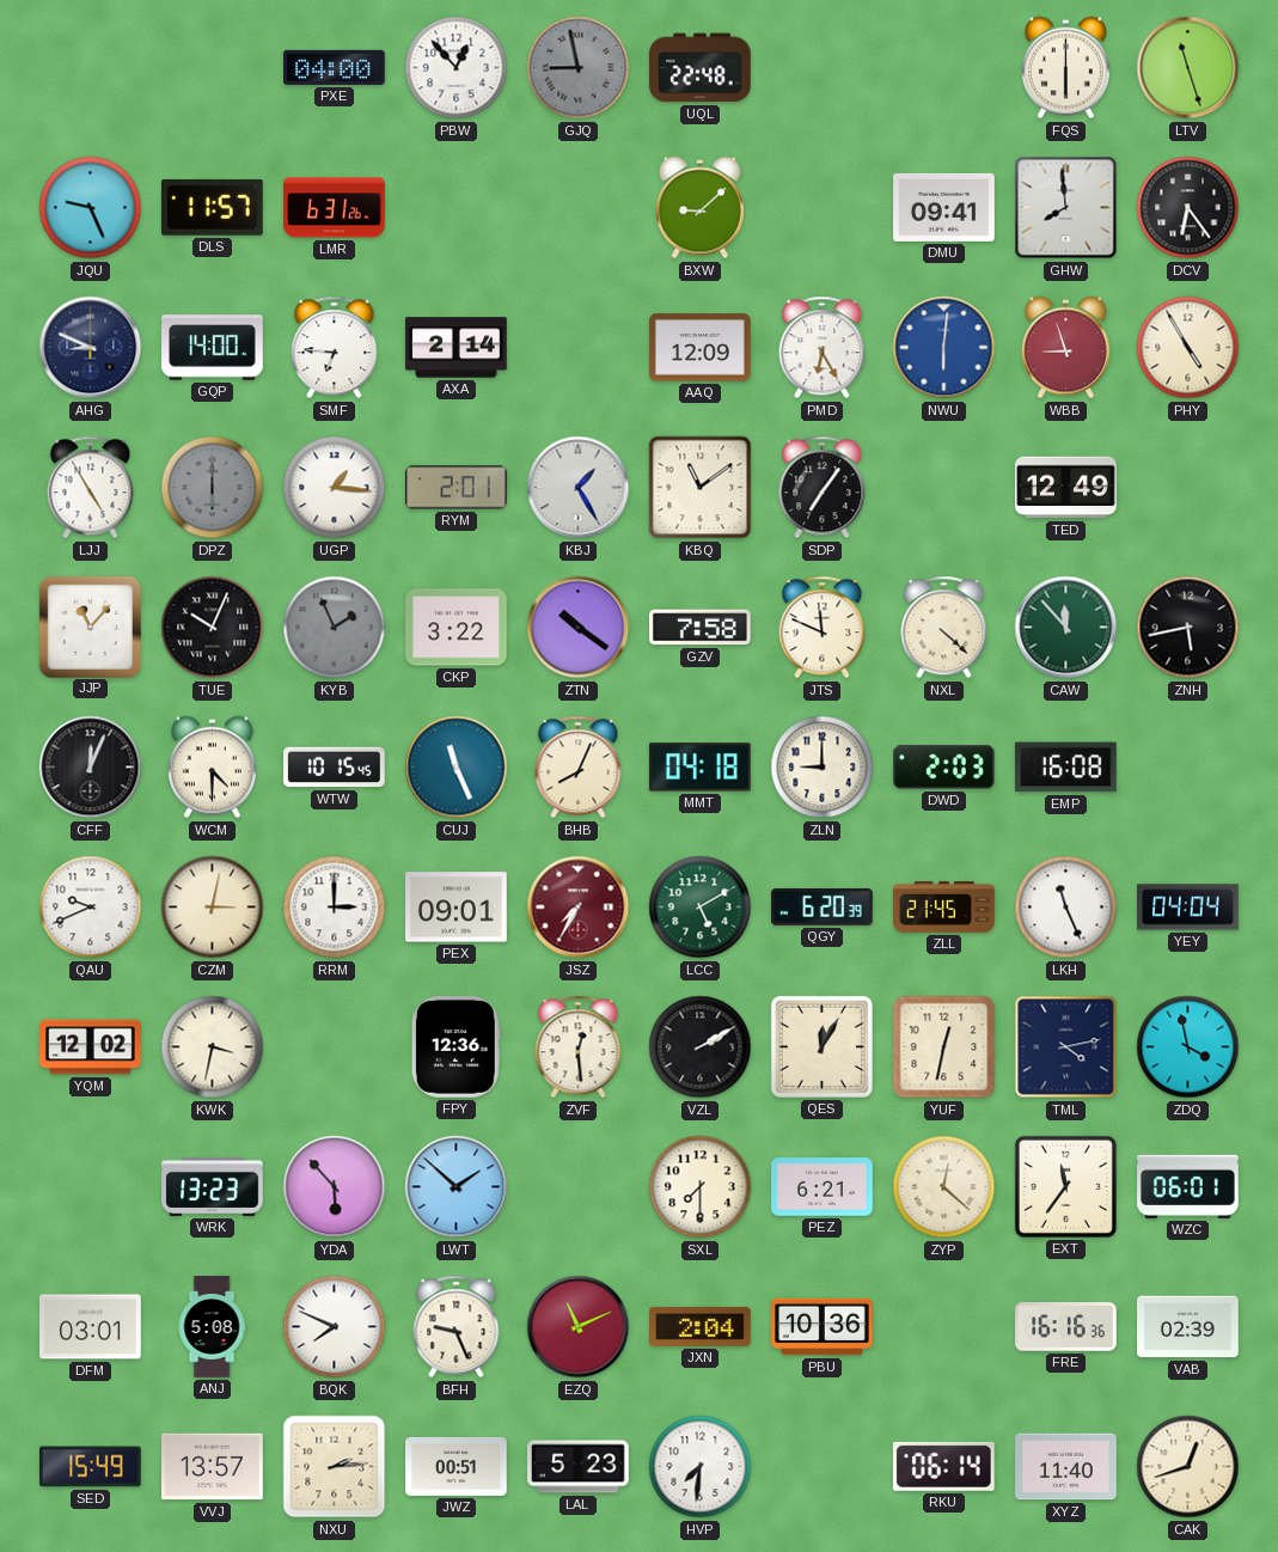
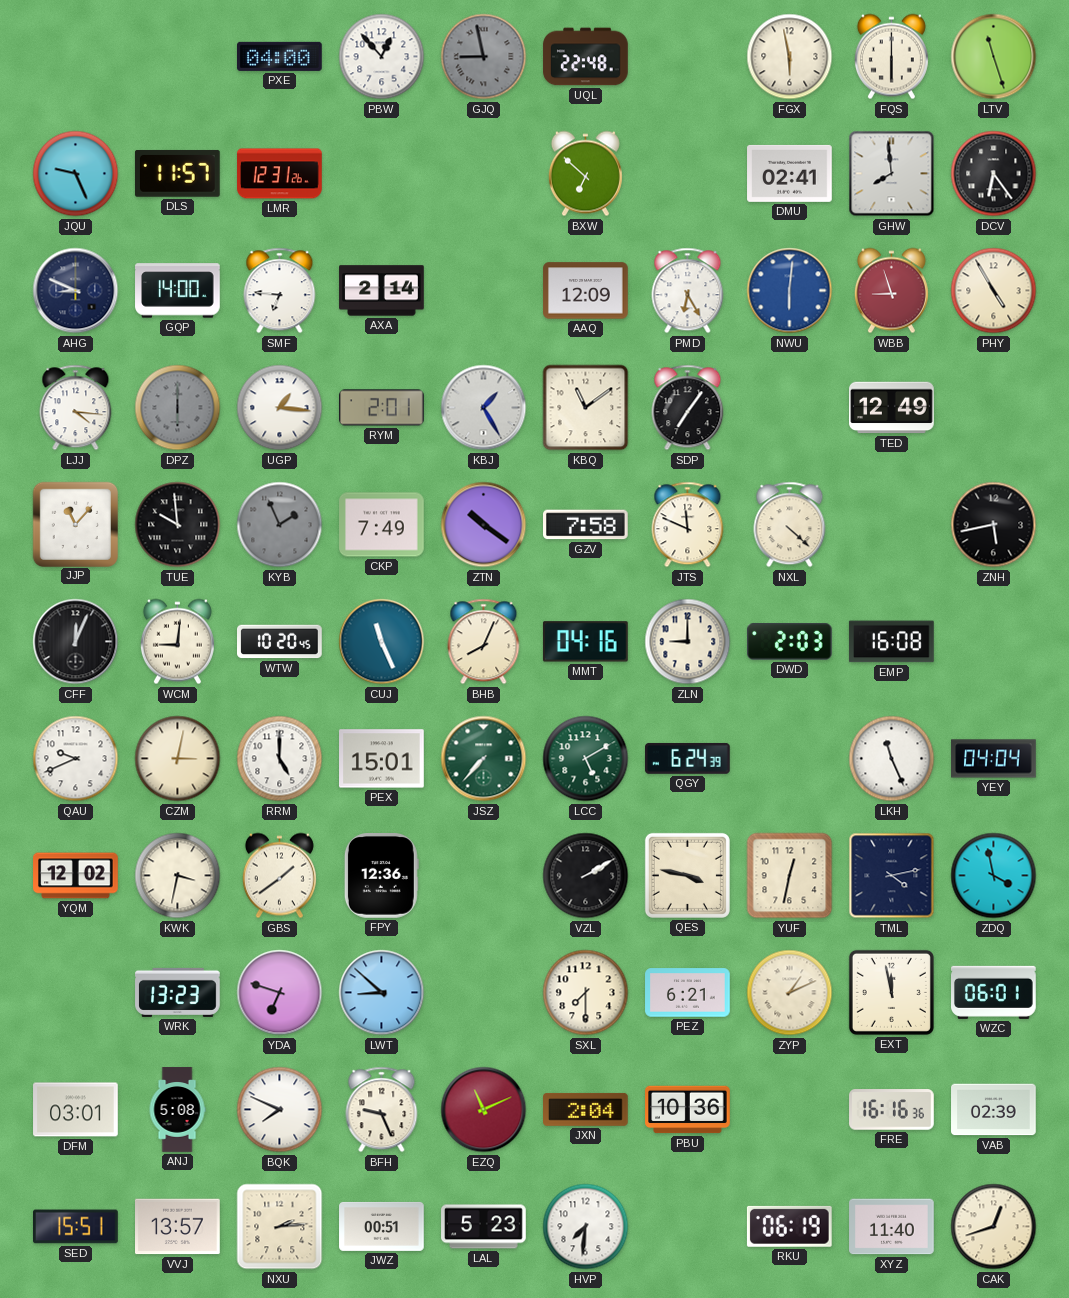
FGX: none -> 5:58
LMR: 6:31 -> 12:31
BXW: 9:08 -> 6:52
DMU: 09:41 -> 02:41
LJJ: 4:55 -> 4:16
TUE: 10:04 -> 9:59
CKP: 3:22 -> 7:49
CAW: 11:53 -> none
WCM: 4:30 -> 9:01
WTW: 10:15 -> 10:20
MMT: 04:18 -> 04:16
RRM: 3:00 -> 5:00
PEX: 09:01 -> 15:01
JSZ: 7:35 -> 7:37
JSZ dial: burgundy -> green
QGY: 6:20 -> 6:24
ZLL: 21:45 -> none
GBS: none -> 1:39
ZVF: 12:29 -> none
QES: 12:05 -> 3:47
YDA: 5:53 -> 6:48
LWT: 1:52 -> 8:52
ZYP: 12:22 -> 1:11
EXT: 11:36 -> 11:58
SED: 15:49 -> 15:51
RKU: 06:14 -> 06:19
